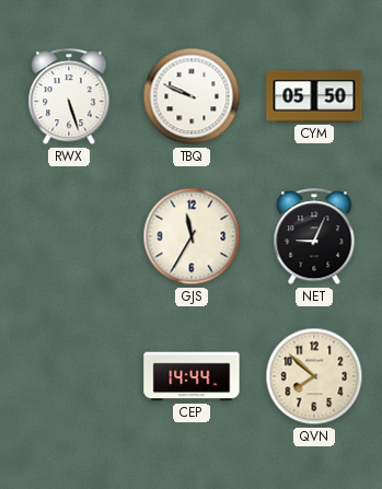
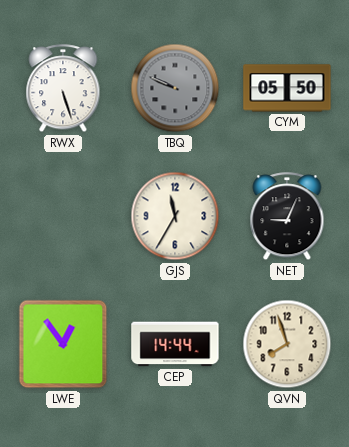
TBQ dial: white -> grey
LWE: none -> 12:54
QVN: 7:52 -> 7:57
